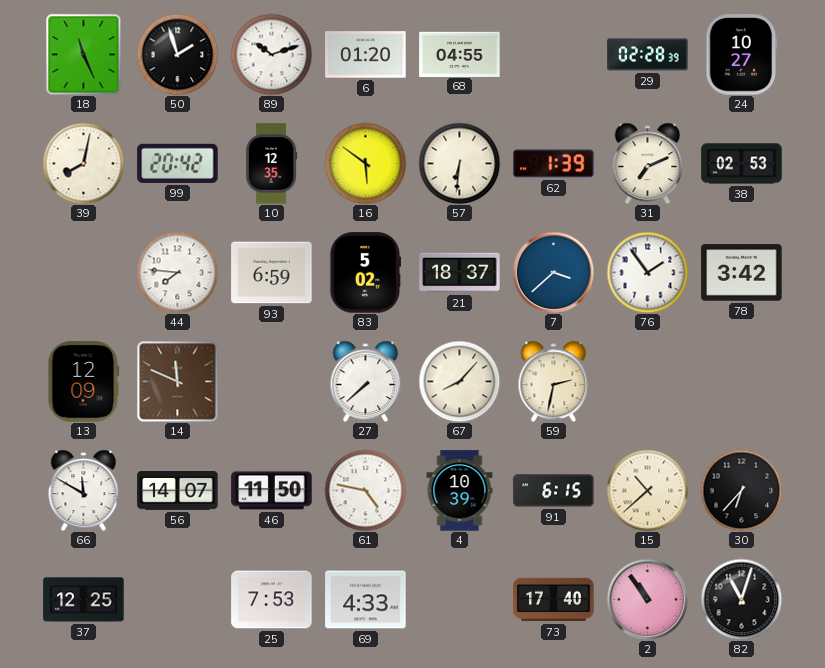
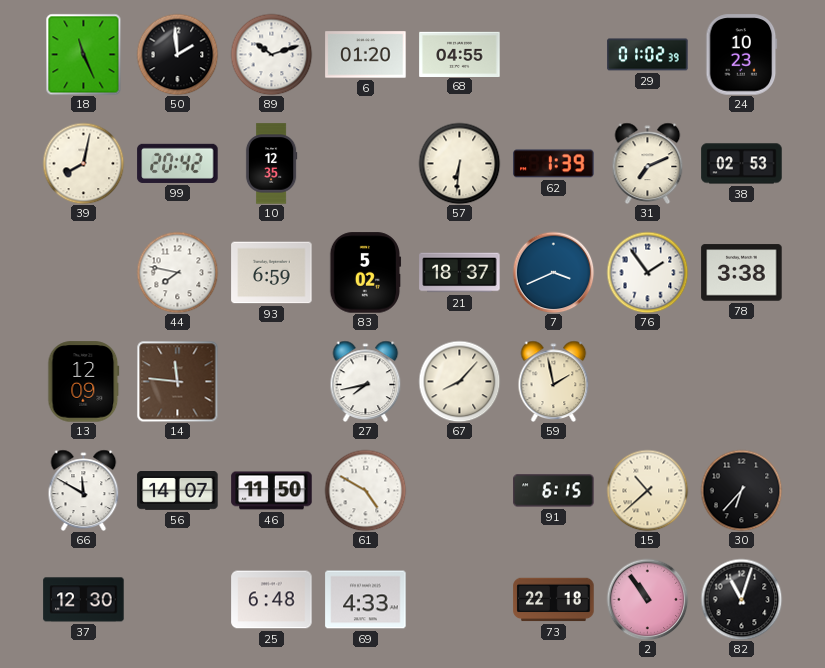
50: 1:57 -> 1:59
29: 02:28 -> 01:02
24: 10:27 -> 10:23
16: 5:51 -> none
44: 7:46 -> 7:47
7: 3:38 -> 3:41
78: 3:42 -> 3:38
14: 11:49 -> 11:46
27: 7:38 -> 7:43
59: 2:32 -> 1:58
61: 4:47 -> 4:50
4: 10:39 -> none
37: 12:25 -> 12:30
25: 7:53 -> 6:48
73: 17:40 -> 22:18
